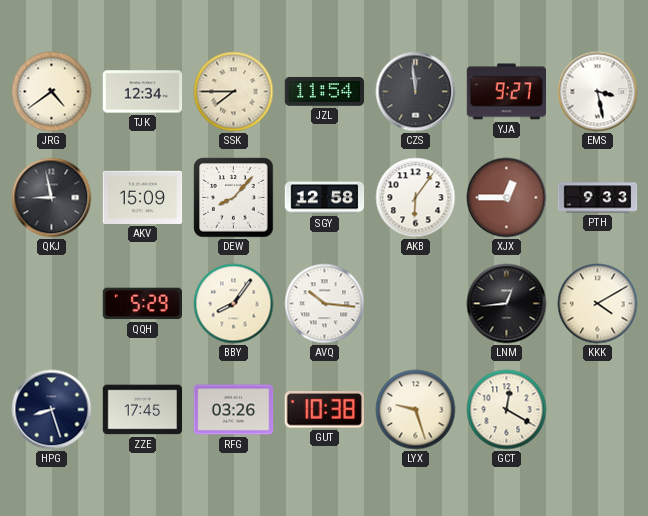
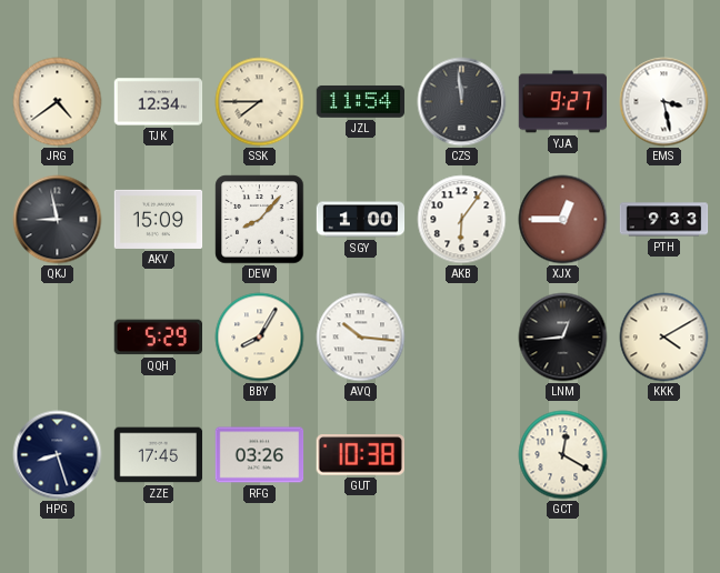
SGY: 12:58 -> 1:00
BBY: 8:06 -> 8:05
LYX: 9:27 -> none
